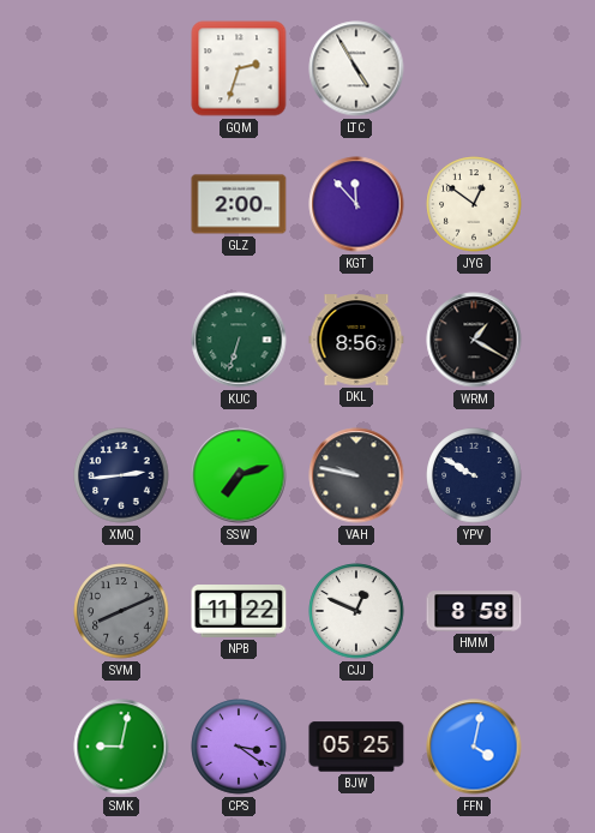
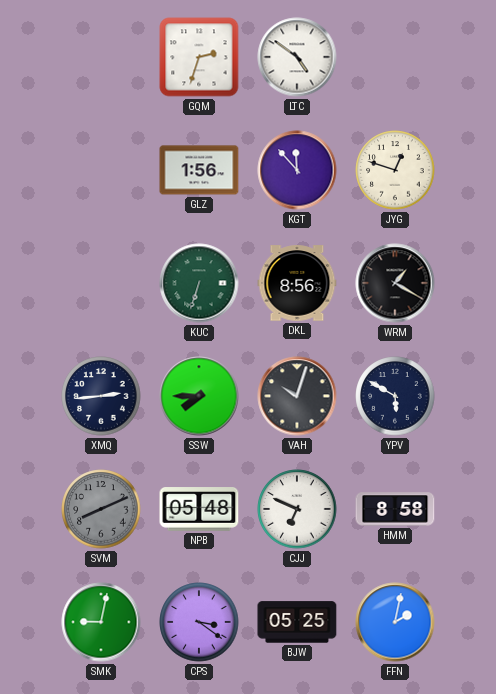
LTC: 4:55 -> 4:51
GLZ: 2:00 -> 1:56
JYG: 12:51 -> 12:48
SSW: 7:12 -> 7:45
VAH: 9:47 -> 10:03
YPV: 9:50 -> 5:50
NPB: 11:22 -> 05:48
CJJ: 12:49 -> 6:49
FFN: 4:02 -> 2:02
